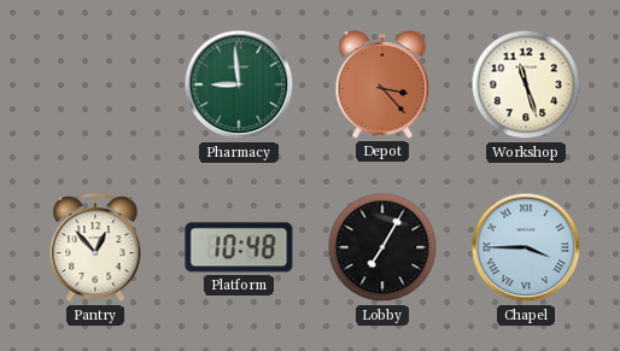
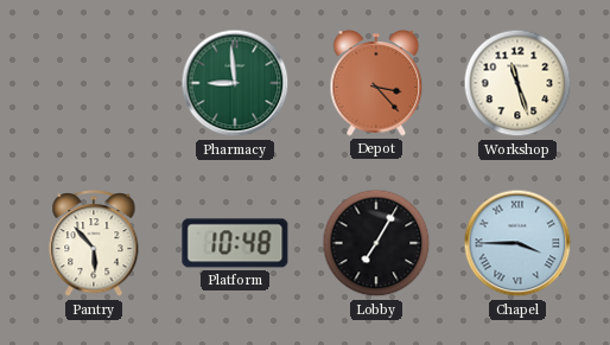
Pantry: 12:53 -> 5:53
